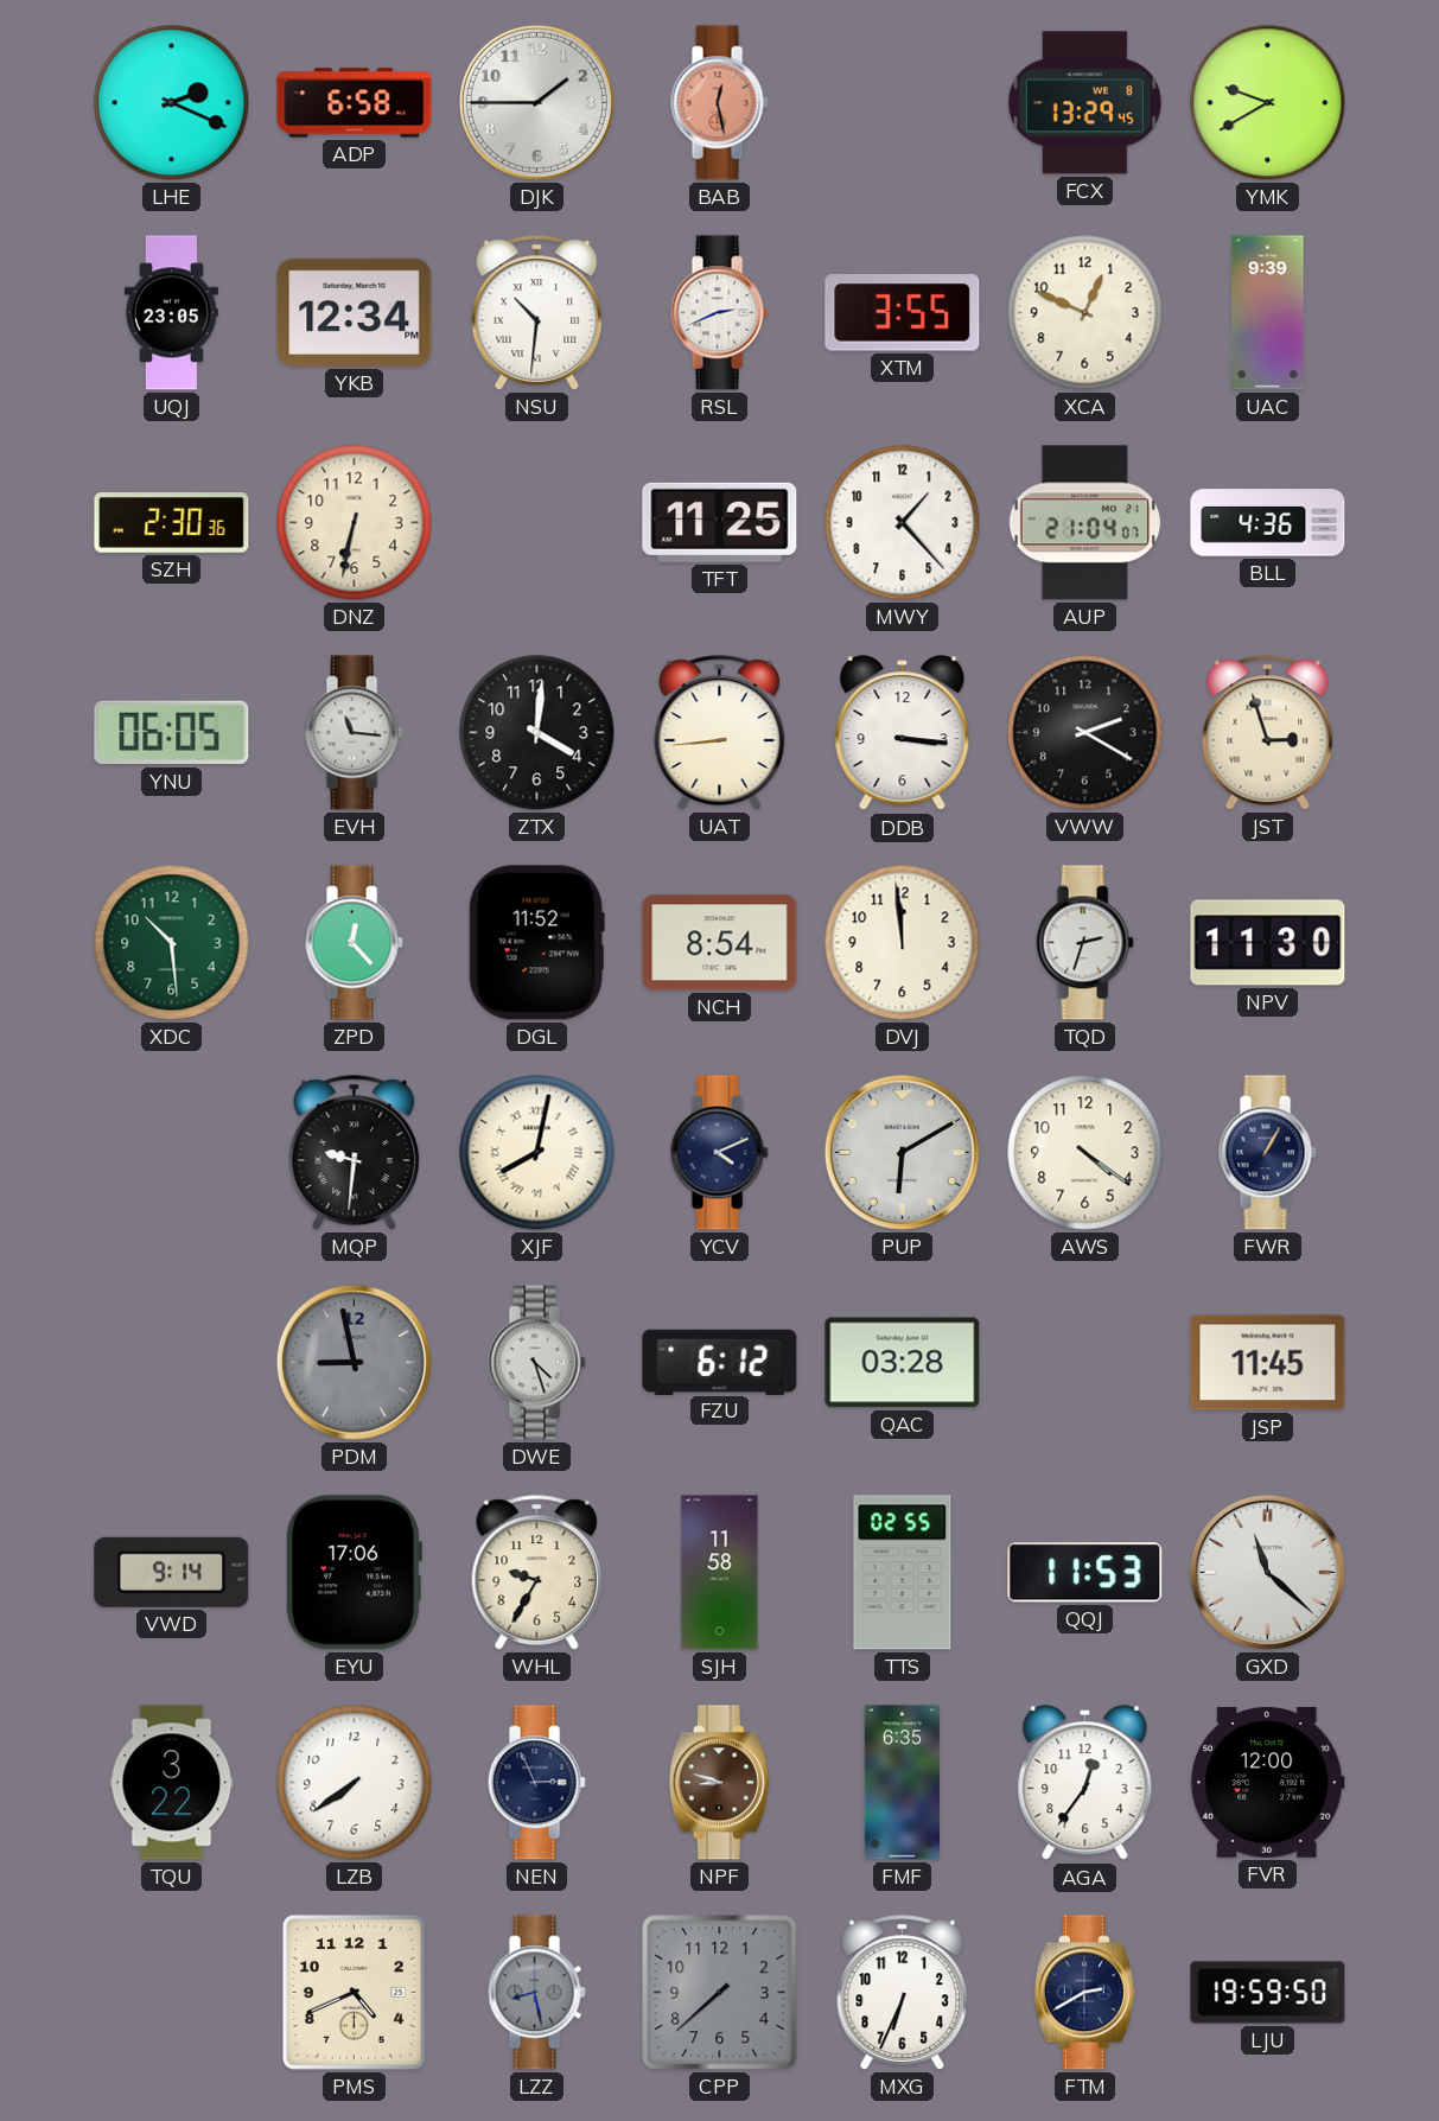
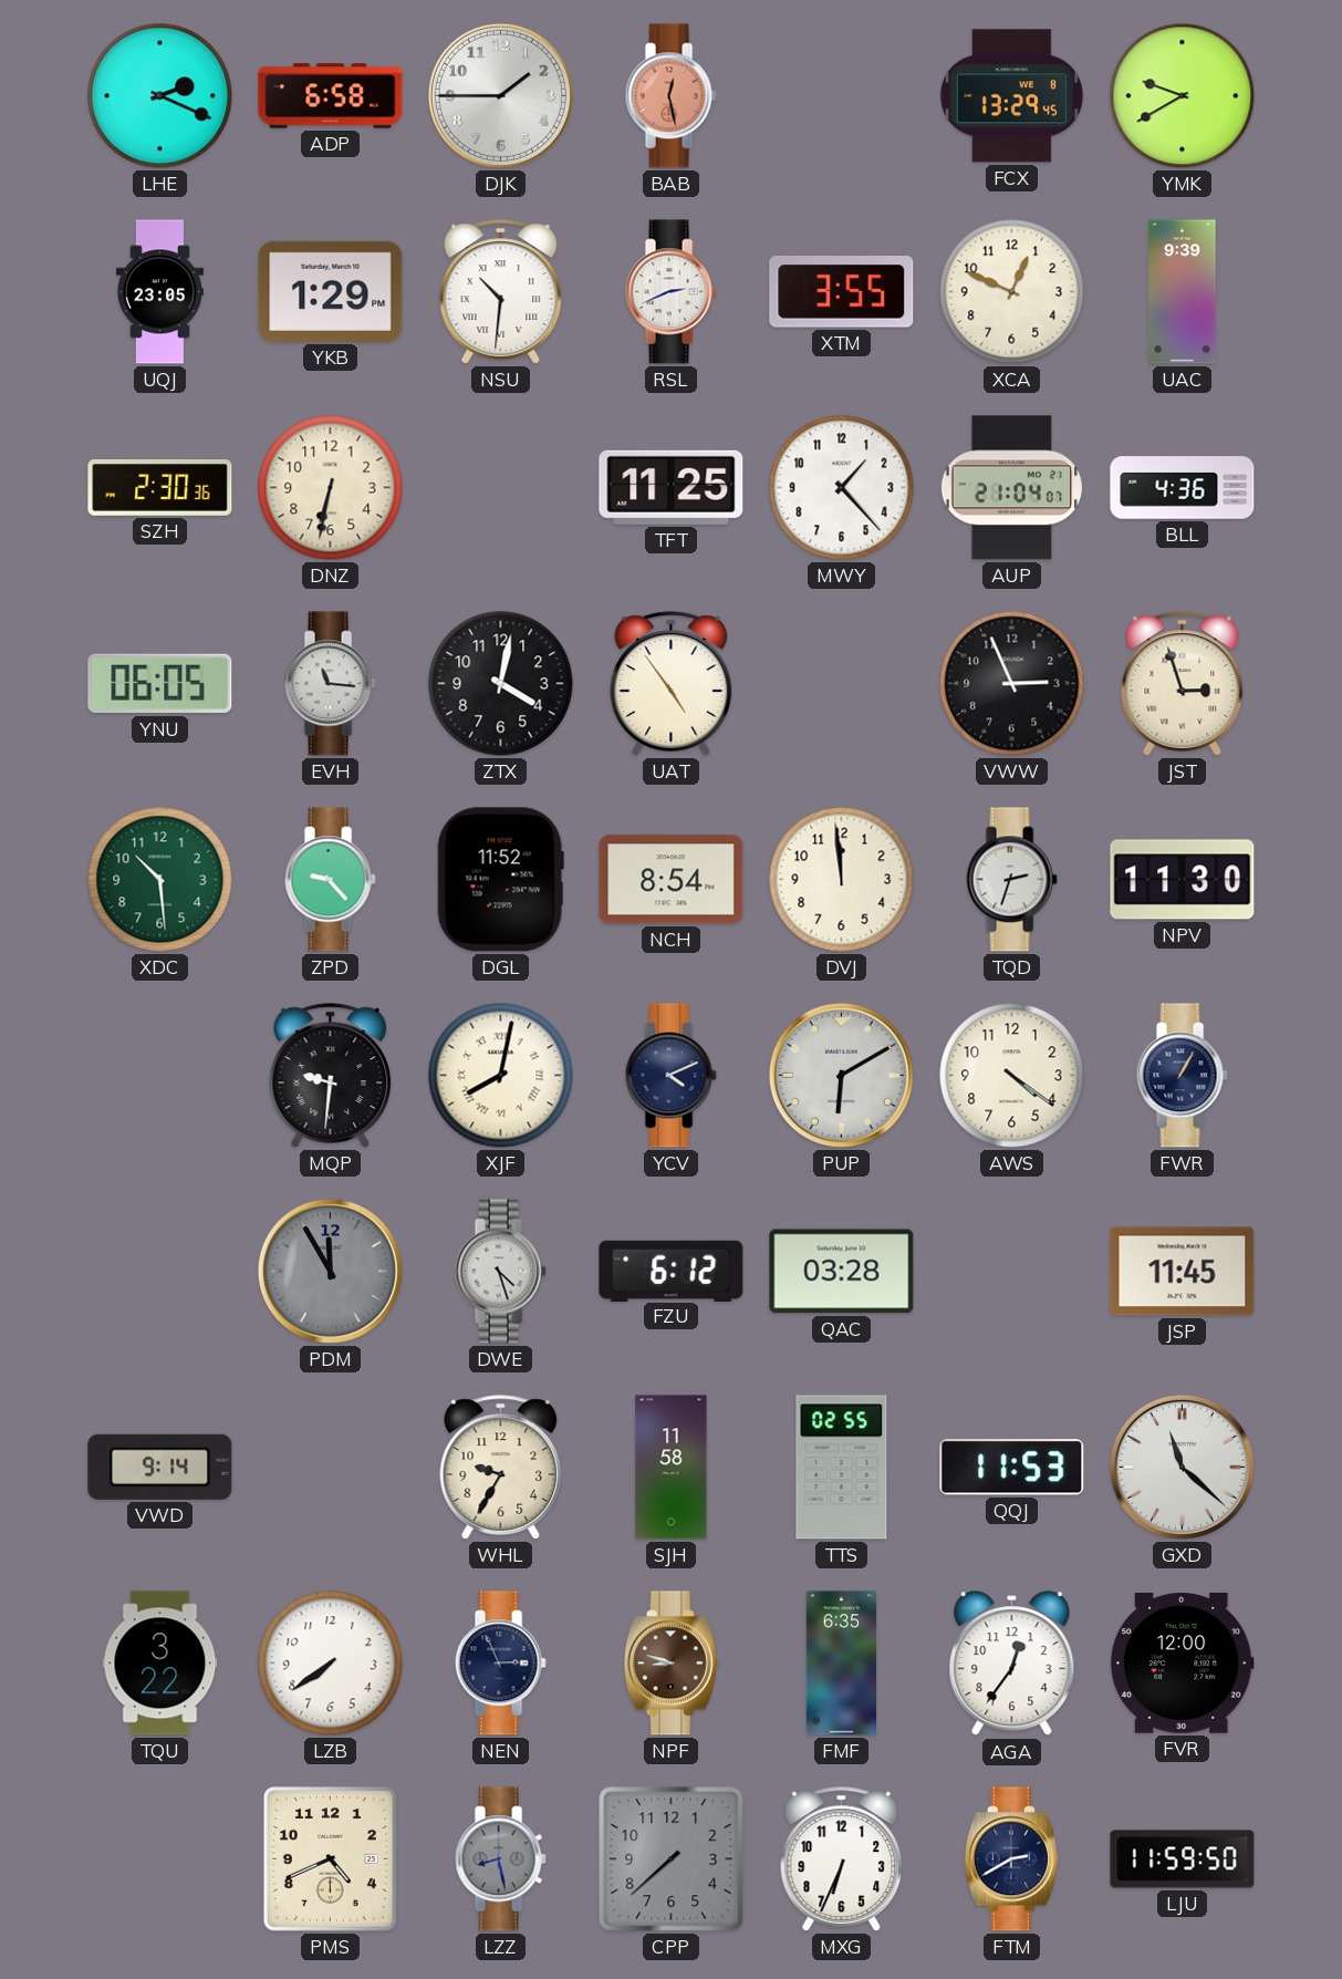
YKB: 12:34 -> 1:29
ZTX: 4:01 -> 4:02
UAT: 8:44 -> 4:54
DDB: 3:16 -> none
VWW: 2:20 -> 2:56
ZPD: 12:23 -> 9:23
PDM: 8:58 -> 11:55
EYU: 17:06 -> none
LJU: 19:59 -> 11:59
